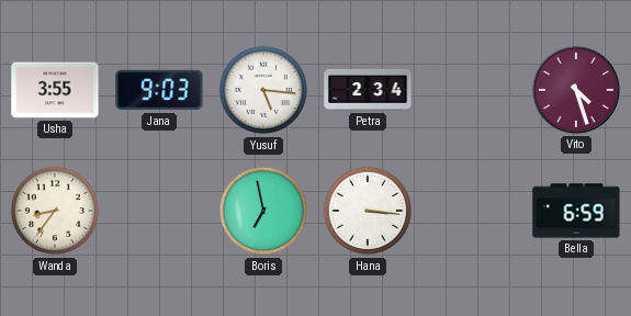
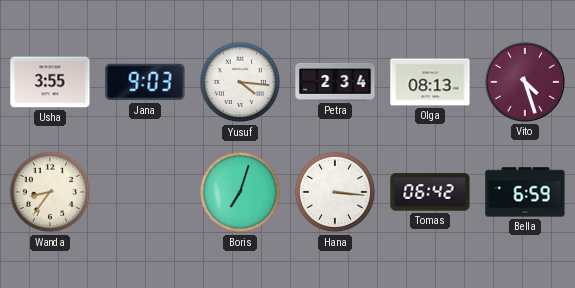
Yusuf: 5:16 -> 4:16
Olga: none -> 08:13
Boris: 6:58 -> 7:03
Tomas: none -> 06:42
